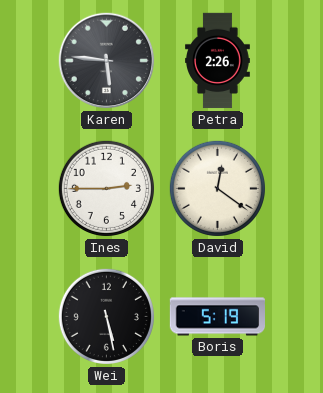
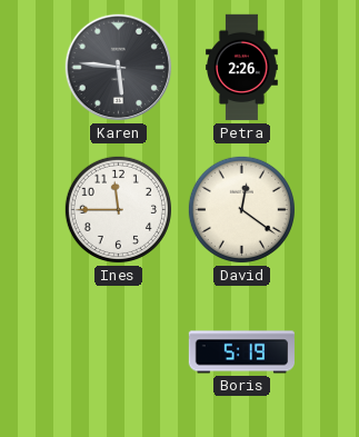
Ines: 2:45 -> 11:45
Wei: 5:28 -> none
